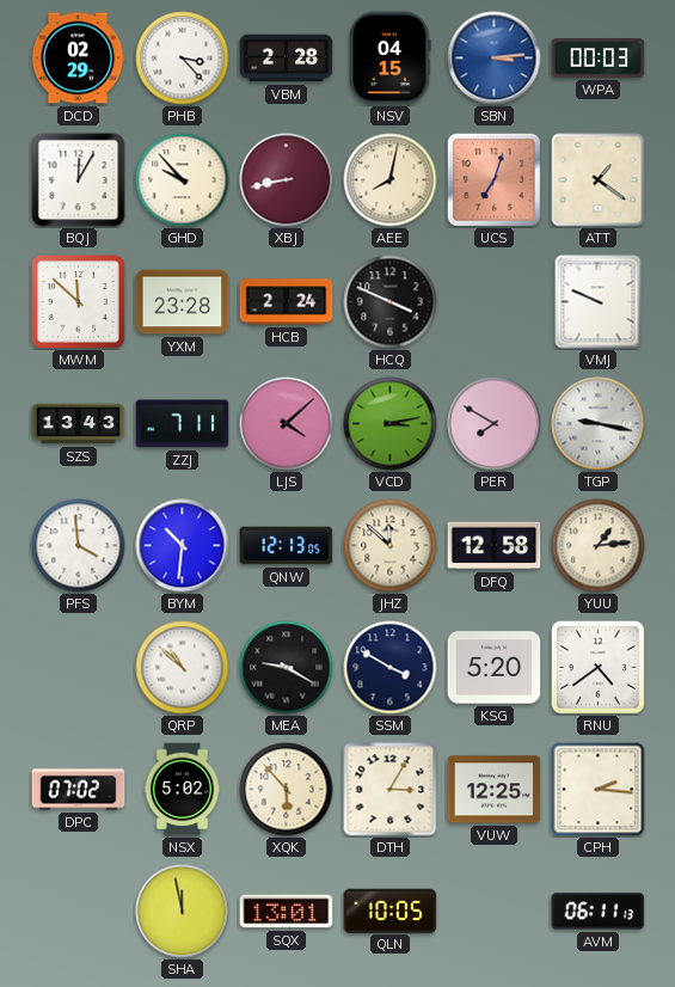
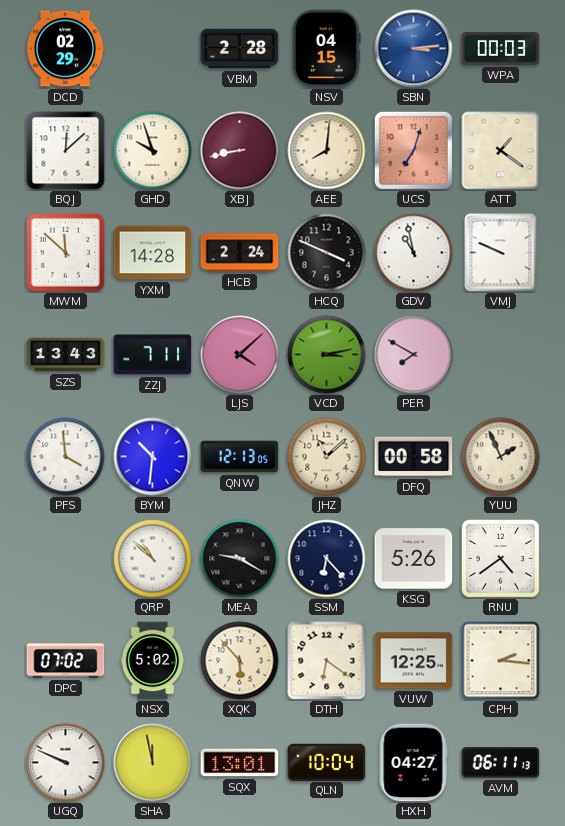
PHB: 3:23 -> none
BQJ: 12:05 -> 12:08
GHD: 9:53 -> 9:57
AEE: 8:02 -> 8:01
YXM: 23:28 -> 14:28
GDV: none -> 10:58
TGP: 9:17 -> none
JHZ: 11:52 -> 11:08
DFQ: 12:58 -> 00:58
YUU: 1:14 -> 1:56
SSM: 3:50 -> 6:23
KSG: 5:20 -> 5:26
DTH: 3:05 -> 6:21
UGQ: none -> 9:49
QLN: 10:05 -> 10:04
HXH: none -> 04:27
